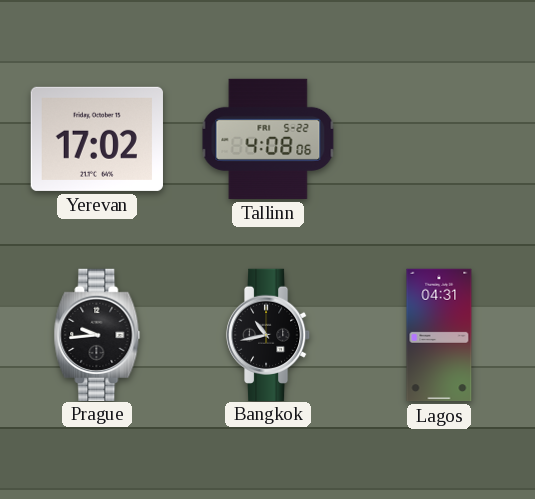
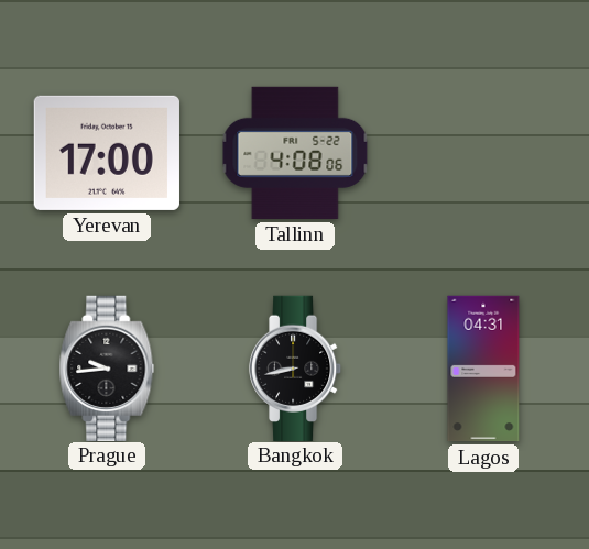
Yerevan: 17:02 -> 17:00
Bangkok: 10:43 -> 8:43
